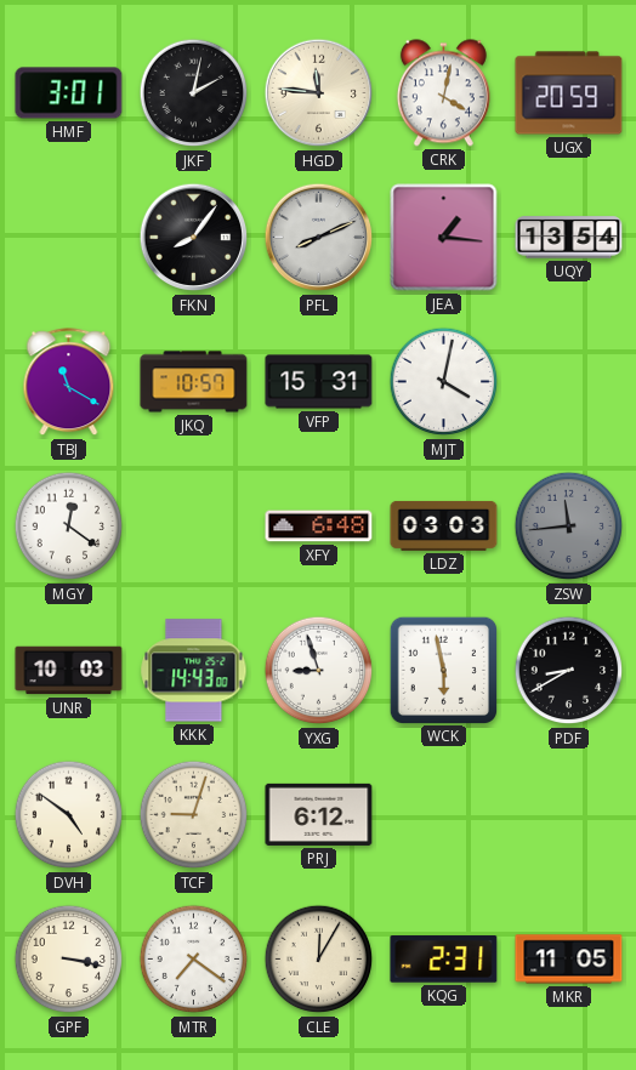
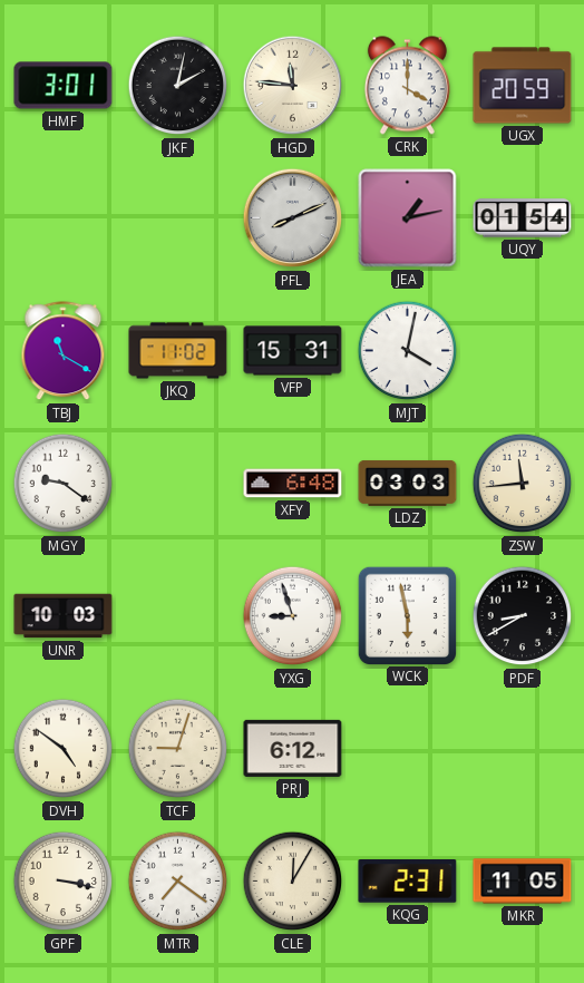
CRK: 4:02 -> 4:00
FKN: 8:06 -> none
JEA: 1:16 -> 1:13
UQY: 13:54 -> 01:54
JKQ: 10:57 -> 11:02
MGY: 12:21 -> 9:21
ZSW dial: grey -> cream
KKK: 14:43 -> none
